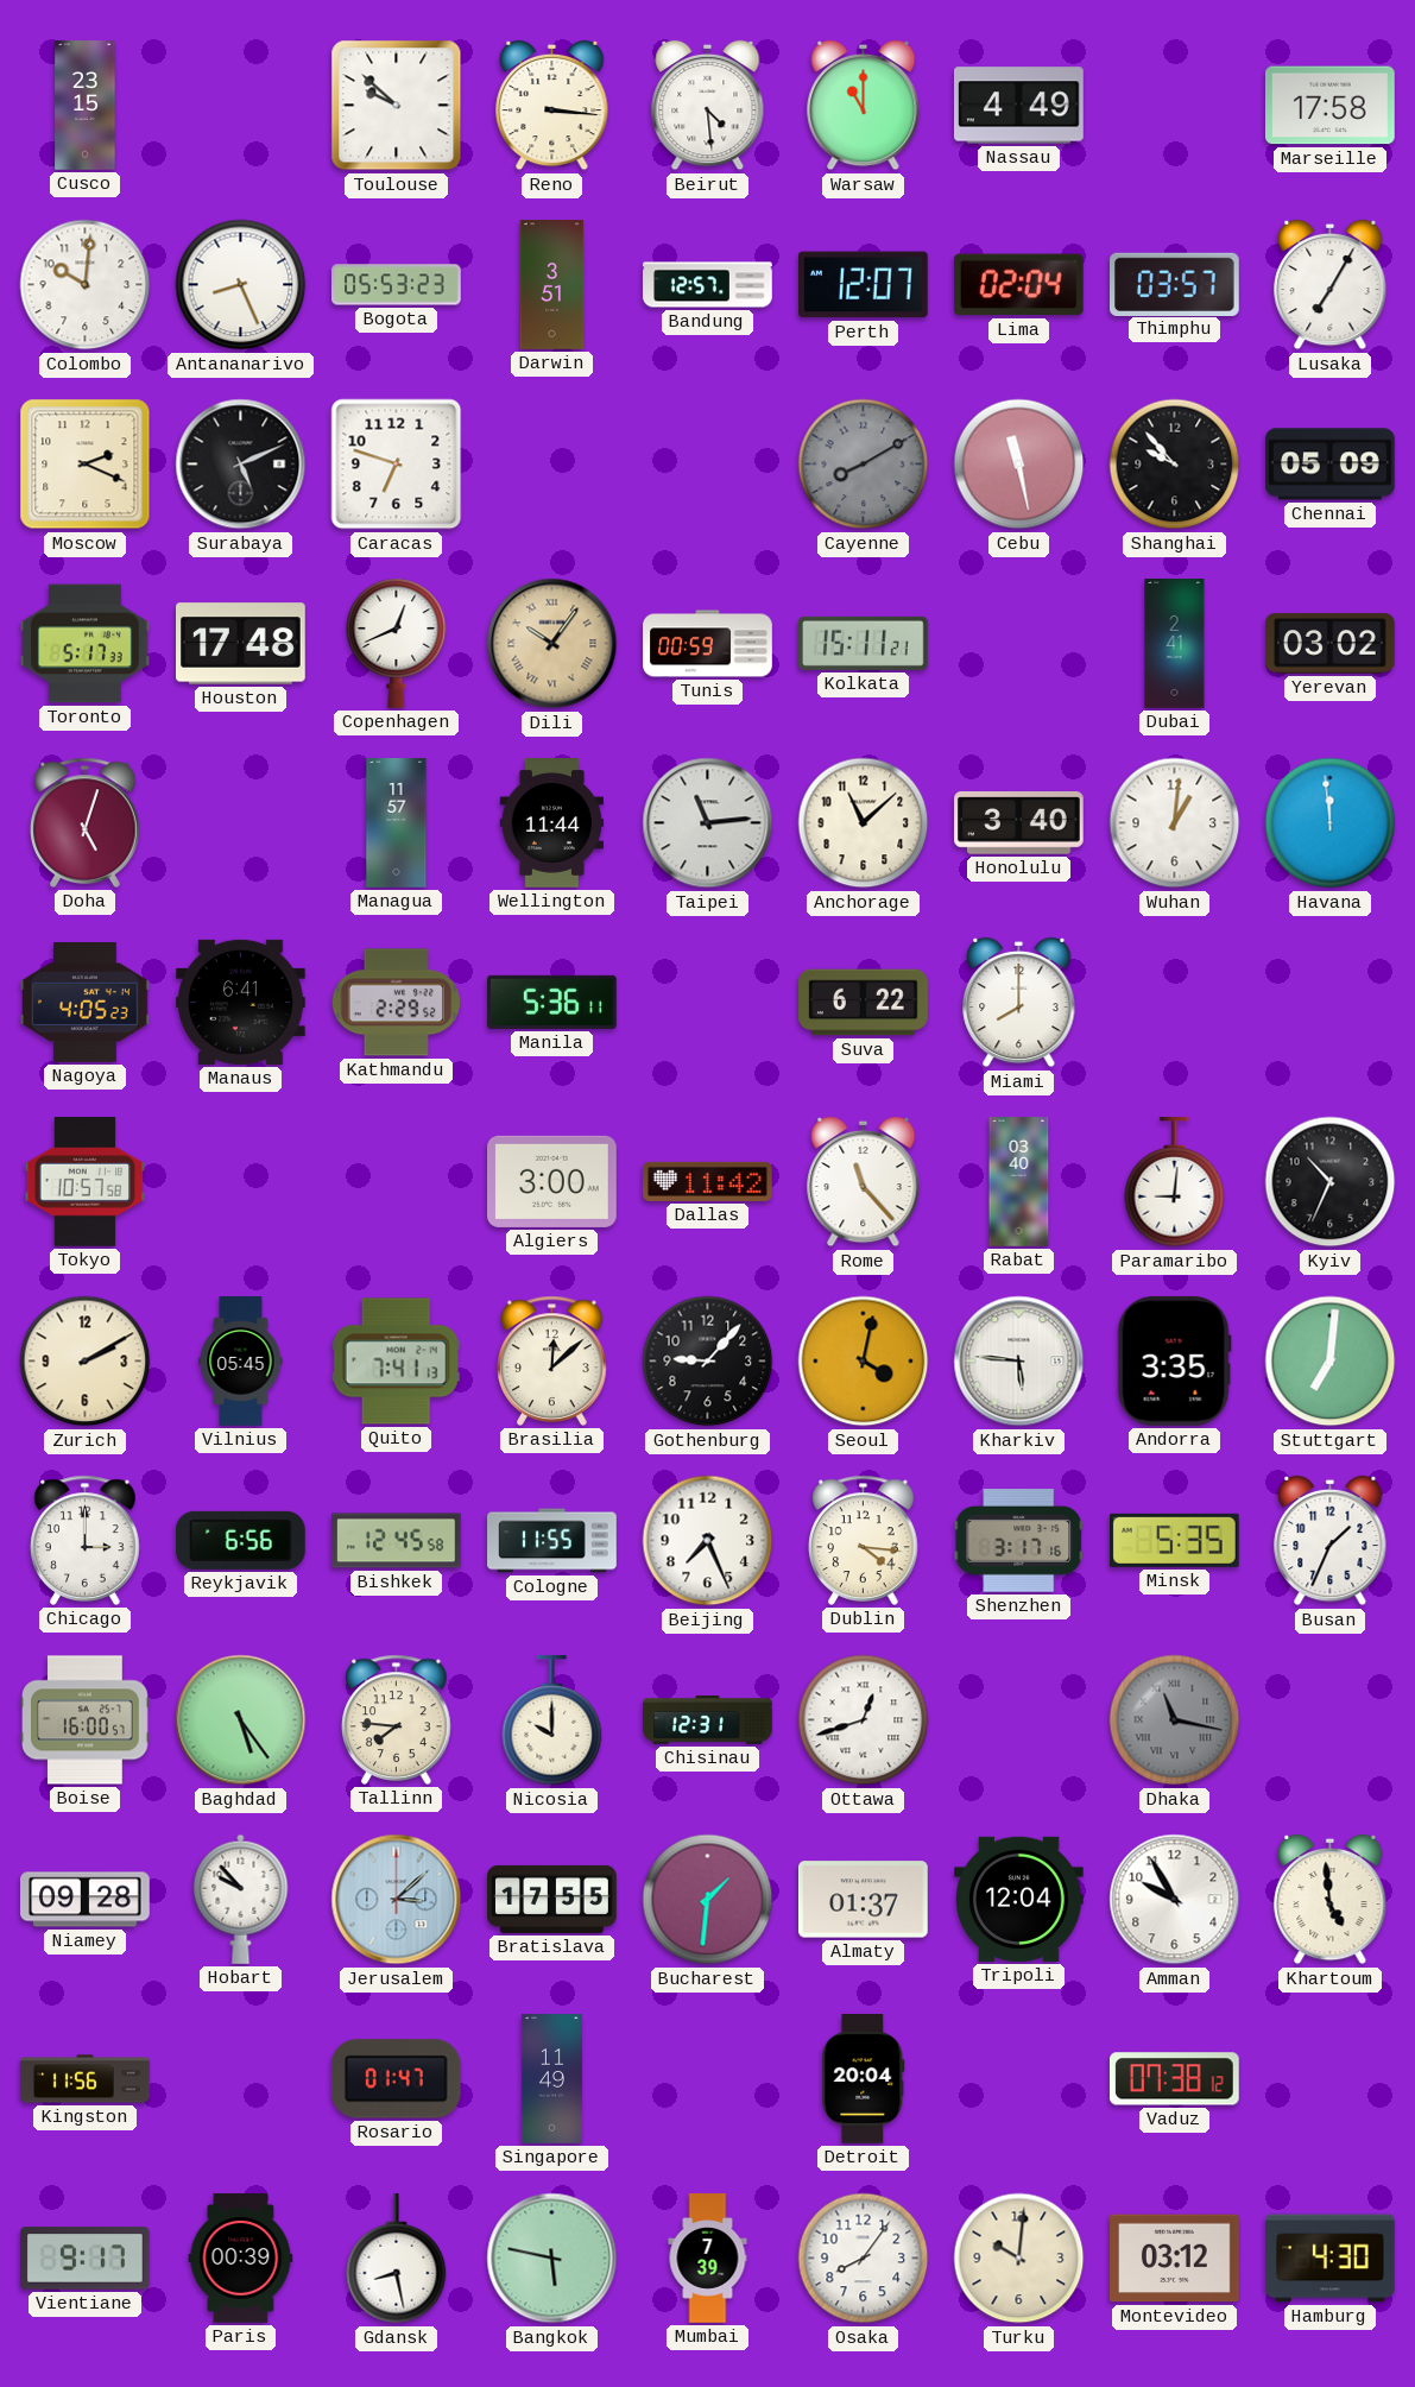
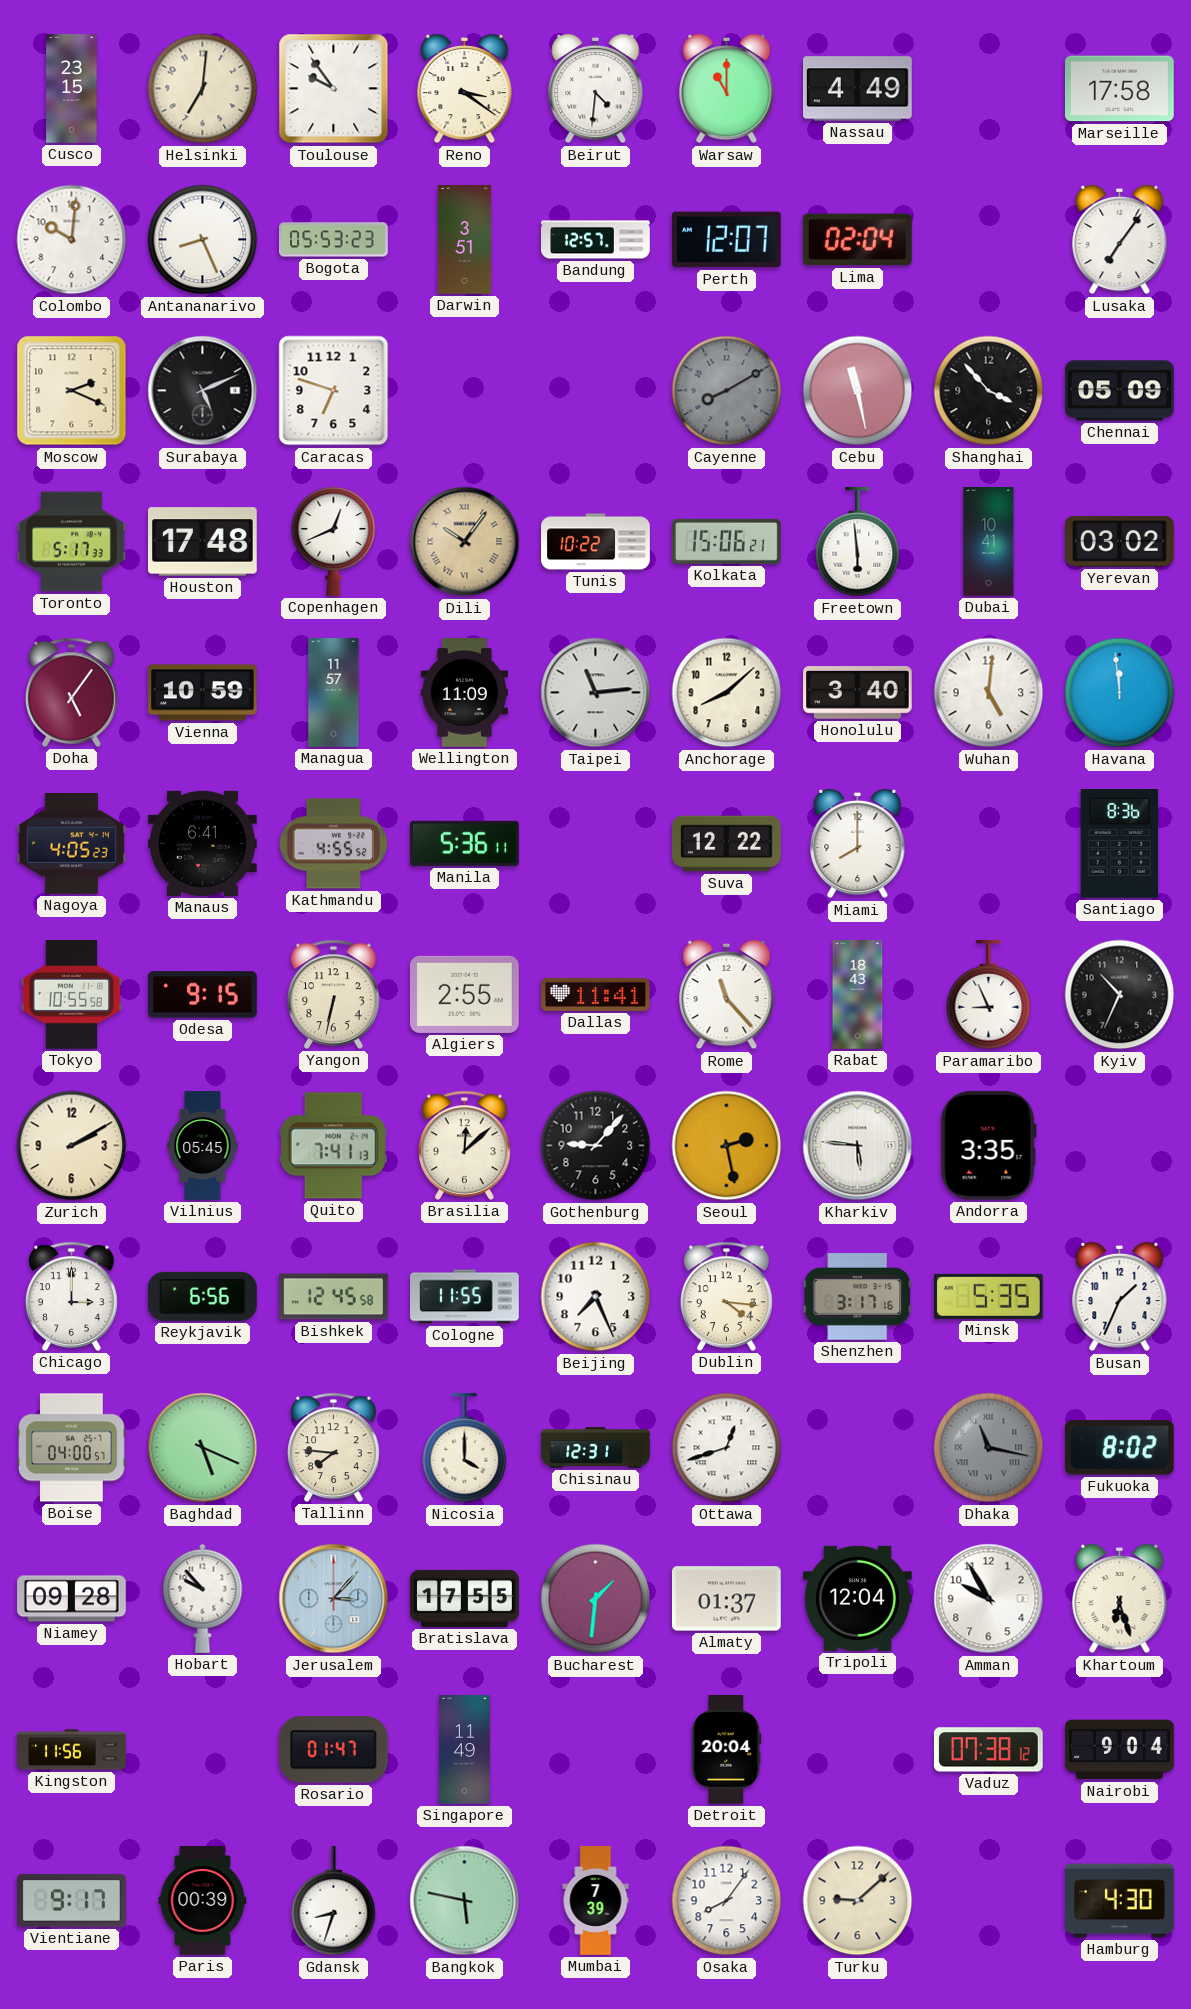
Helsinki: none -> 7:01
Toulouse: 9:52 -> 9:54
Reno: 3:16 -> 3:21
Beirut: 4:29 -> 4:31
Thimphu: 03:57 -> none
Lusaka: 7:05 -> 7:06
Shanghai: 9:53 -> 3:53
Tunis: 00:59 -> 10:22
Kolkata: 15:11 -> 15:06
Freetown: none -> 5:59
Dubai: 2:41 -> 10:41
Doha: 5:03 -> 5:06
Vienna: none -> 10:59
Wellington: 11:44 -> 11:09
Anchorage: 11:08 -> 8:08
Wuhan: 1:01 -> 5:01
Kathmandu: 2:29 -> 4:55
Suva: 6:22 -> 12:22
Santiago: none -> 8:36
Tokyo: 10:57 -> 10:55
Odesa: none -> 9:15
Yangon: none -> 6:32
Algiers: 3:00 -> 2:55
Dallas: 11:42 -> 11:41
Rabat: 03:40 -> 18:43
Paramaribo: 9:01 -> 8:56
Seoul: 4:02 -> 2:28
Stuttgart: 7:01 -> none
Boise: 16:00 -> 04:00
Baghdad: 5:24 -> 5:19
Nicosia: 10:00 -> 4:00
Fukuoka: none -> 8:02
Jerusalem: 3:08 -> 3:07
Khartoum: 4:59 -> 6:27
Nairobi: none -> 9:04
Gdansk: 8:28 -> 8:33
Turku: 10:01 -> 9:08
Montevideo: 03:12 -> none
